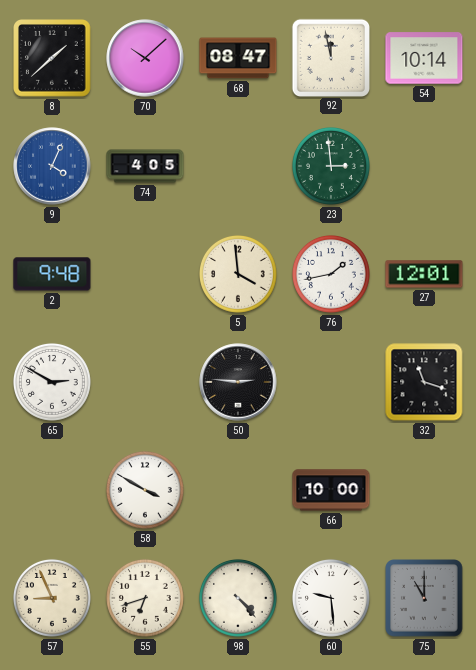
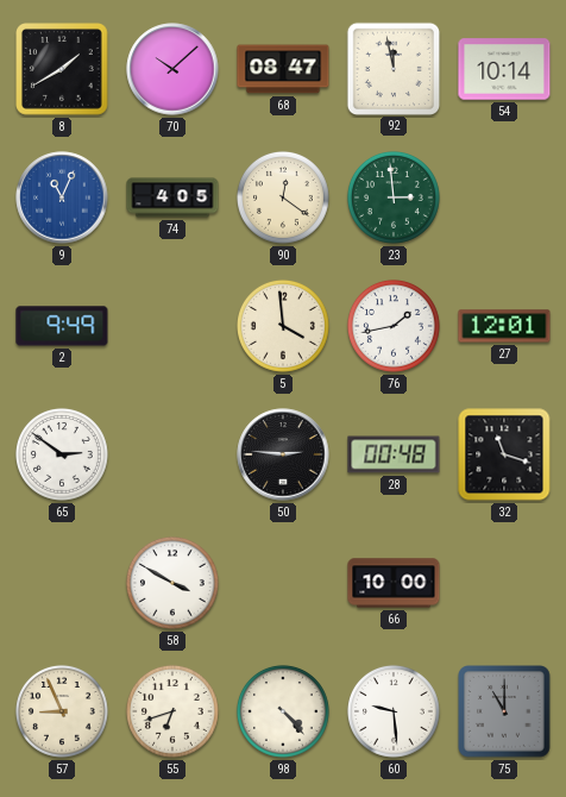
8: 1:38 -> 1:40
9: 4:04 -> 11:04
90: none -> 12:21
2: 9:48 -> 9:49
65: 2:50 -> 2:51
28: none -> 00:48
